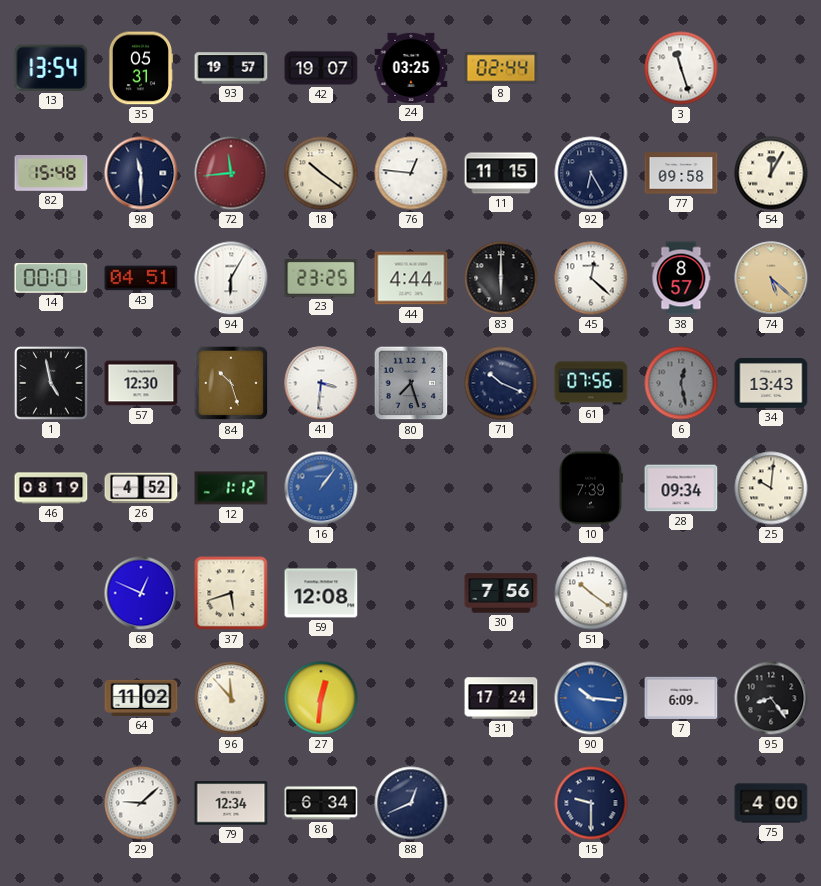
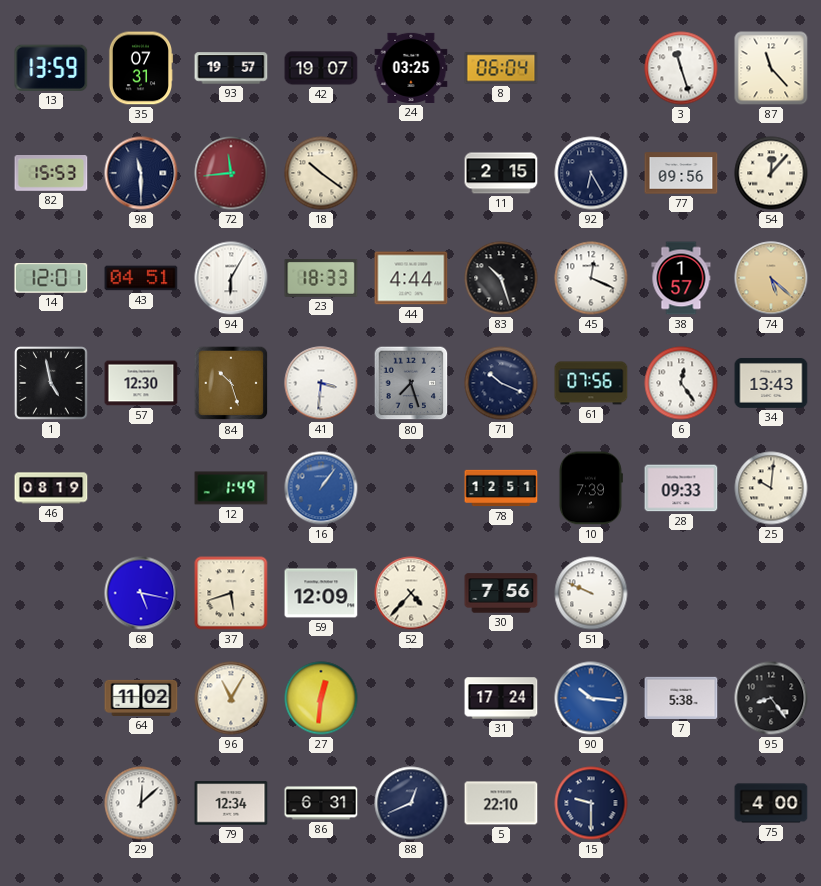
13: 13:54 -> 13:59
35: 05:31 -> 07:31
8: 02:44 -> 06:04
87: none -> 11:23
82: 15:48 -> 15:53
76: 12:46 -> none
11: 11:15 -> 2:15
77: 09:58 -> 09:56
54: 12:05 -> 12:07
14: 00:01 -> 12:01
23: 23:25 -> 18:33
83: 6:00 -> 10:27
45: 12:22 -> 12:19
38: 8:57 -> 1:57
6: 12:28 -> 12:24
6 dial: grey -> white
26: 4:52 -> none
12: 1:12 -> 1:49
78: none -> 12:51
28: 09:34 -> 09:33
68: 12:49 -> 5:17
59: 12:08 -> 12:09
52: none -> 4:37
51: 10:21 -> 9:49
96: 11:53 -> 11:05
7: 6:09 -> 5:38
29: 9:08 -> 12:08
86: 6:34 -> 6:31
5: none -> 22:10
